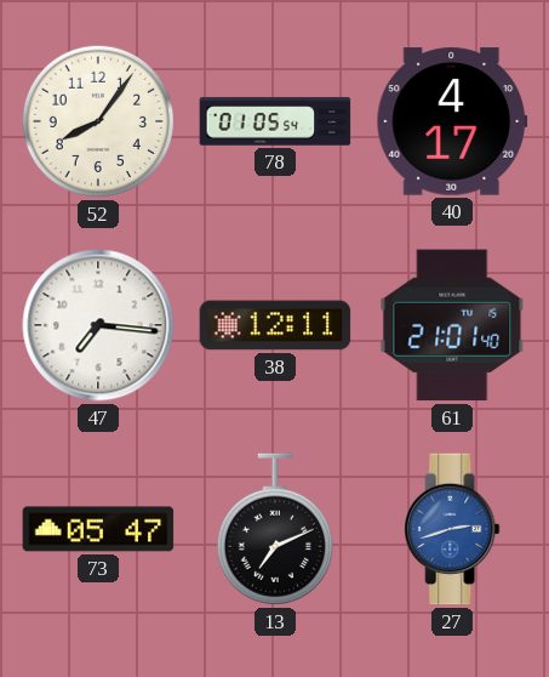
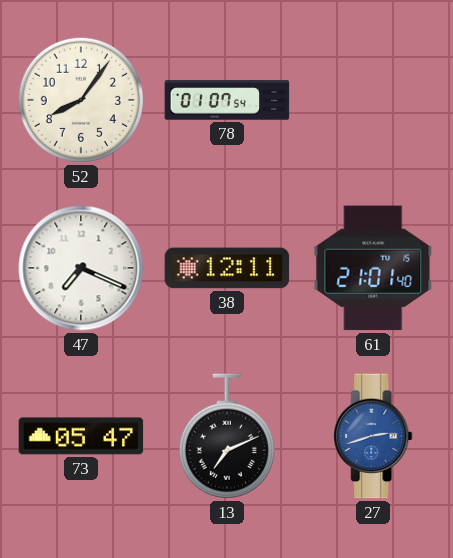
78: 01:05 -> 01:07
40: 4:17 -> none
47: 7:16 -> 7:19
